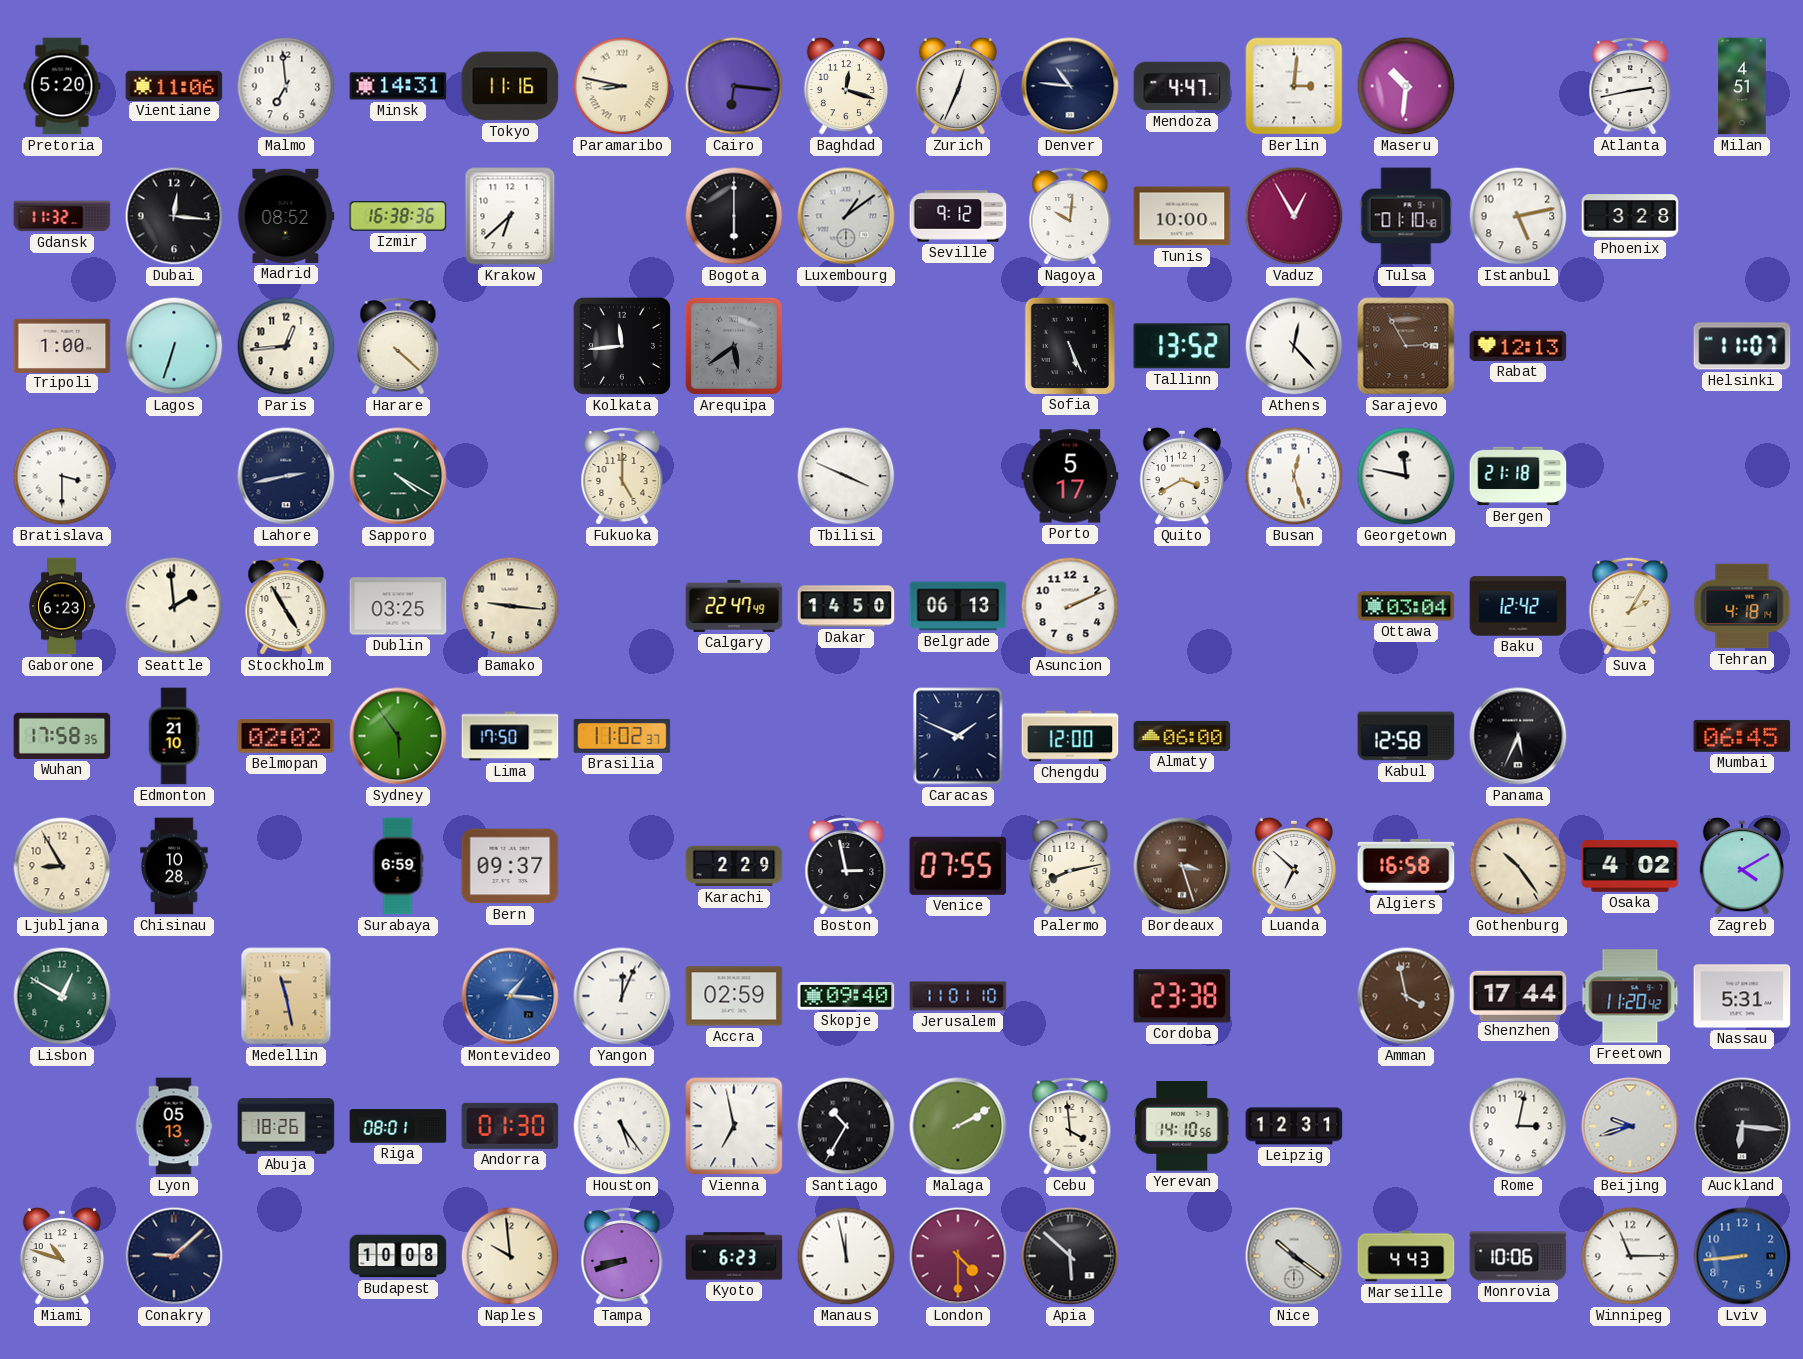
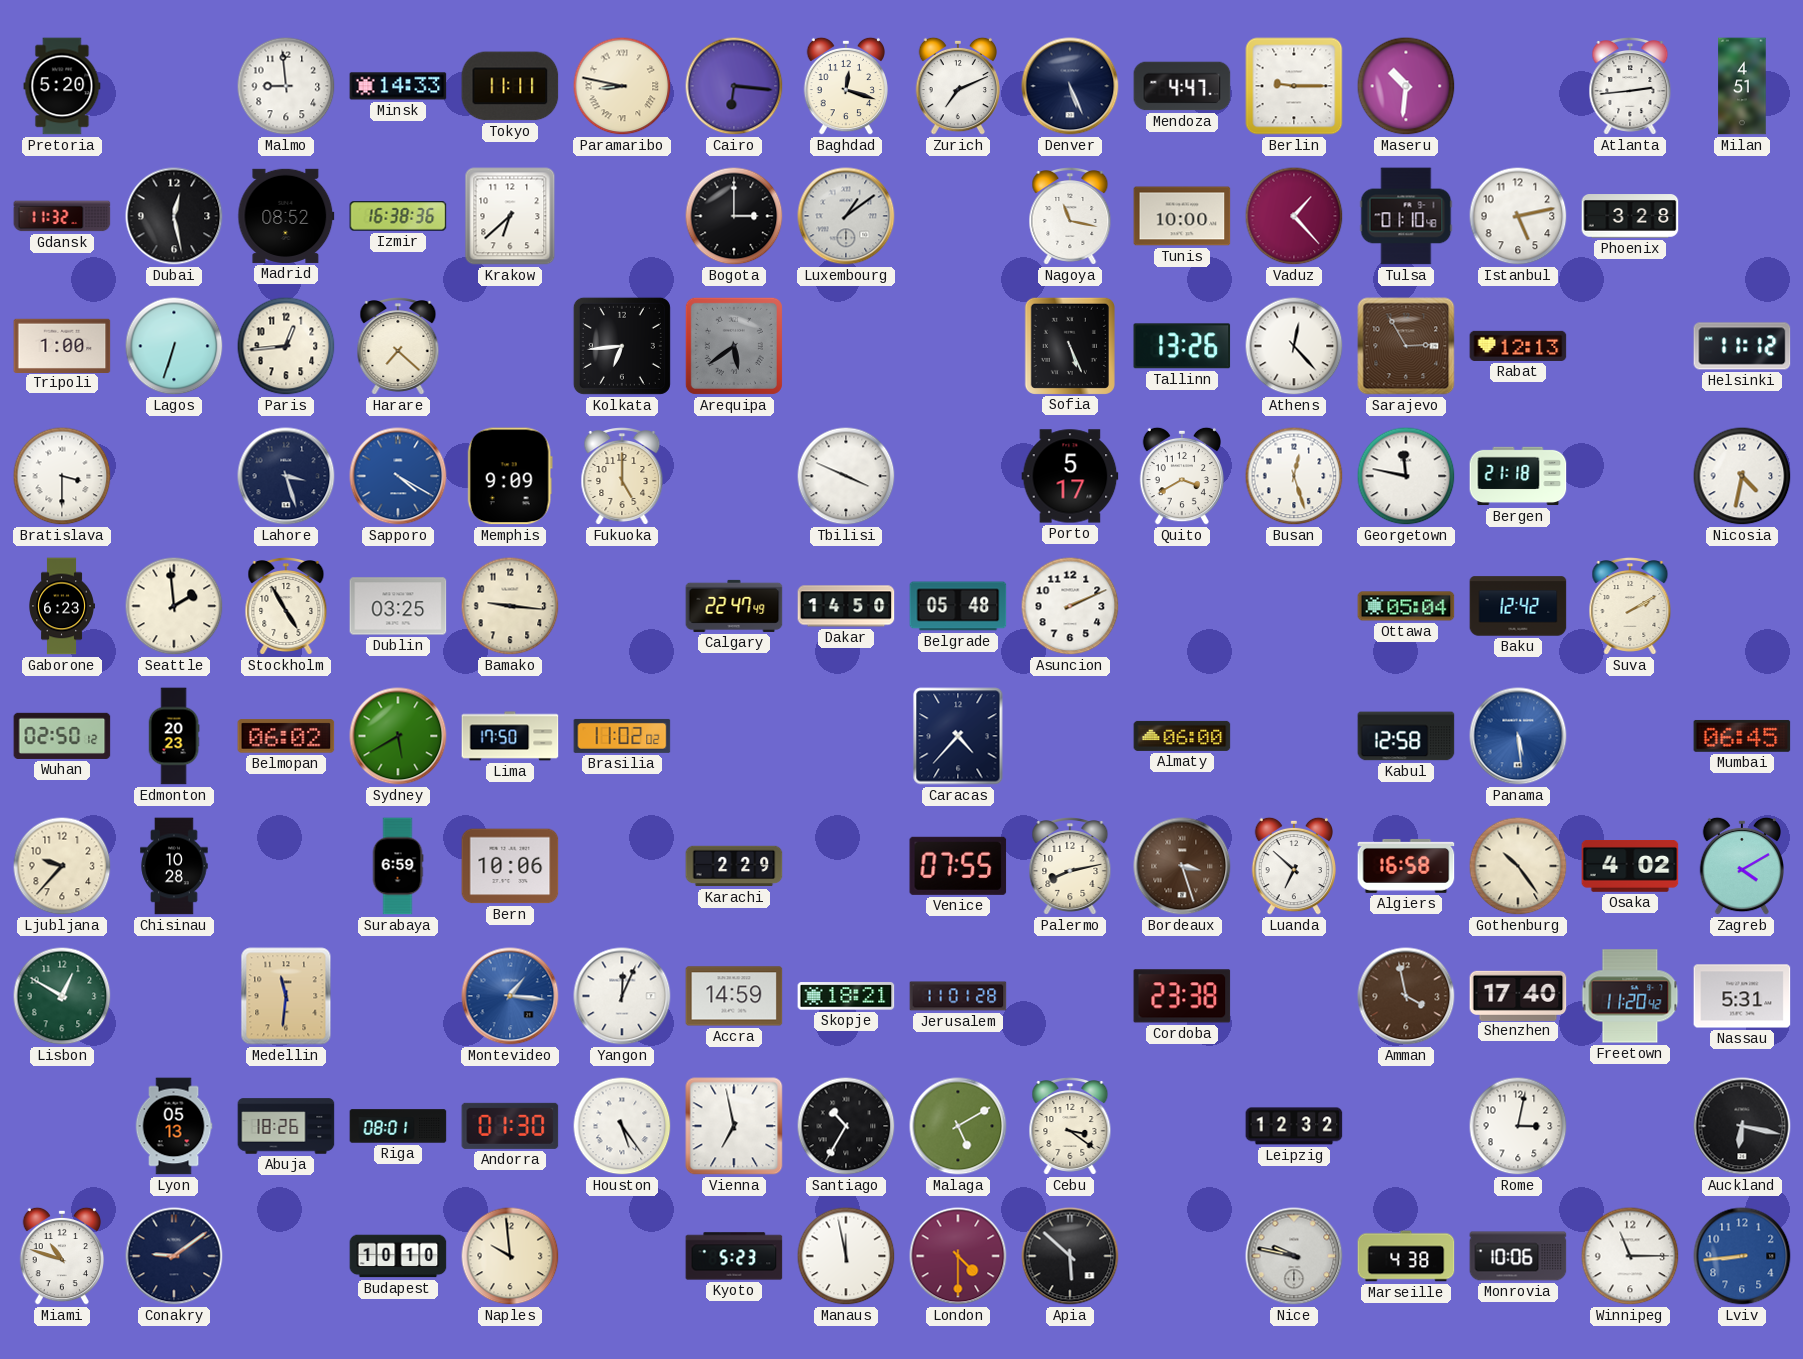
Vientiane: 11:06 -> none
Malmo: 6:59 -> 8:59
Minsk: 14:31 -> 14:33
Tokyo: 11:16 -> 11:11
Zurich: 12:34 -> 7:11
Denver: 10:46 -> 5:26
Berlin: 3:01 -> 9:15
Atlanta: 2:43 -> 2:44
Dubai: 12:16 -> 12:28
Bogota: 6:00 -> 3:00
Seville: 9:12 -> none
Nagoya: 10:01 -> 11:17
Vaduz: 12:55 -> 1:23
Harare: 4:22 -> 7:22
Kolkata: 11:44 -> 6:44
Tallinn: 13:52 -> 13:26
Helsinki: 11:07 -> 11:12
Lahore: 2:43 -> 3:27
Sapporo dial: green -> blue
Memphis: none -> 9:09
Nicosia: none -> 4:32
Belgrade: 06:13 -> 05:48
Ottawa: 03:04 -> 05:04
Suva: 2:05 -> 2:10
Tehran: 4:18 -> none
Wuhan: 17:58 -> 02:50
Edmonton: 21:10 -> 20:23
Belmopan: 02:02 -> 06:02
Sydney: 5:54 -> 5:40
Brasilia: 11:02:37 -> 11:02:02
Caracas: 1:49 -> 4:37
Chengdu: 12:00 -> none
Panama: 5:34 -> 5:29
Panama dial: black -> blue
Ljubljana: 8:55 -> 9:37
Bern: 09:37 -> 10:06
Boston: 2:58 -> none
Medellin: 11:28 -> 11:31
Accra: 02:59 -> 14:59
Skopje: 09:40 -> 18:21
Jerusalem: 11:01:10 -> 11:01:28
Shenzhen: 17:44 -> 17:40
Malaga: 2:10 -> 5:10
Cebu: 3:59 -> 3:21
Yerevan: 14:10 -> none
Leipzig: 12:31 -> 12:32
Beijing: 9:42 -> none
Auckland: 6:16 -> 6:17
Conakry: 9:08 -> 9:09
Budapest: 10:08 -> 10:10
Tampa: 8:42 -> none
Kyoto: 6:23 -> 5:23
Nice: 10:21 -> 9:47
Marseille: 4:43 -> 4:38
